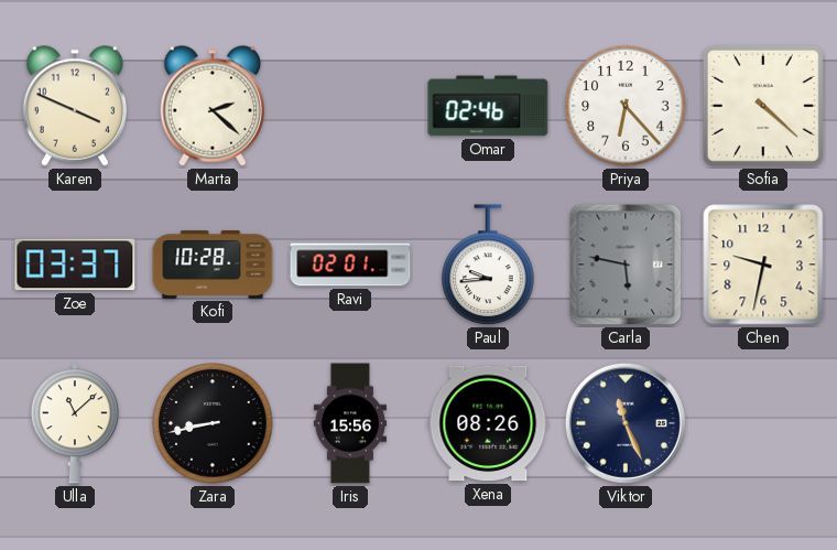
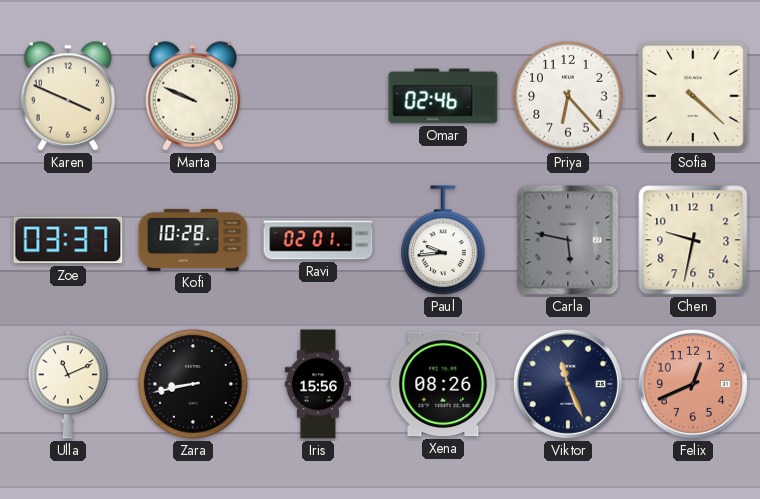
Marta: 2:22 -> 9:49
Ulla: 11:08 -> 11:11
Felix: none -> 12:41
